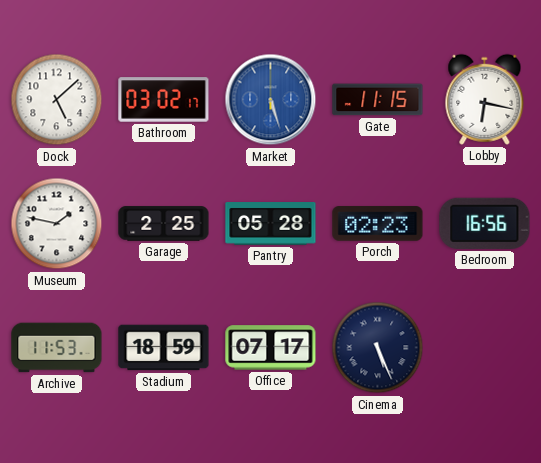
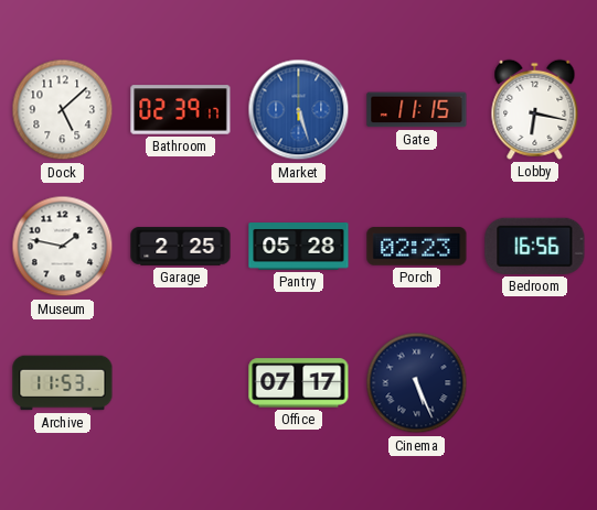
Bathroom: 03:02 -> 02:39
Stadium: 18:59 -> none
